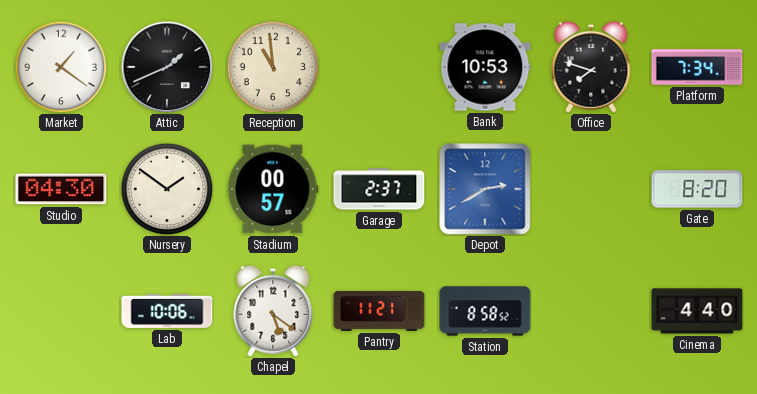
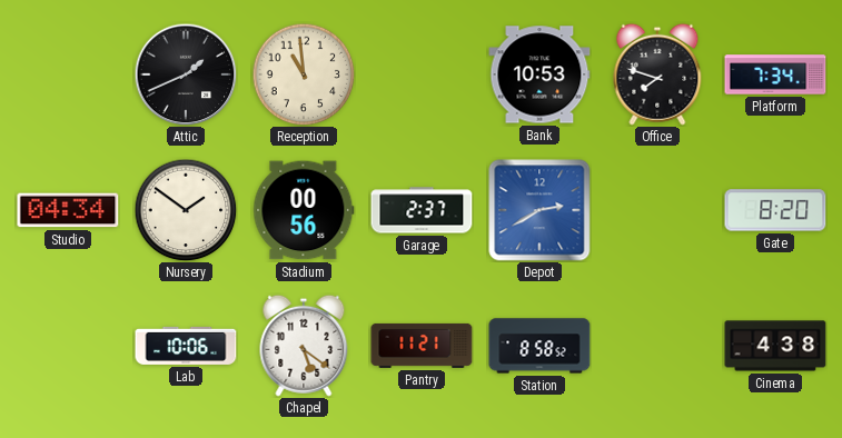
Market: 1:21 -> none
Studio: 04:30 -> 04:34
Stadium: 00:57 -> 00:56
Cinema: 4:40 -> 4:38
